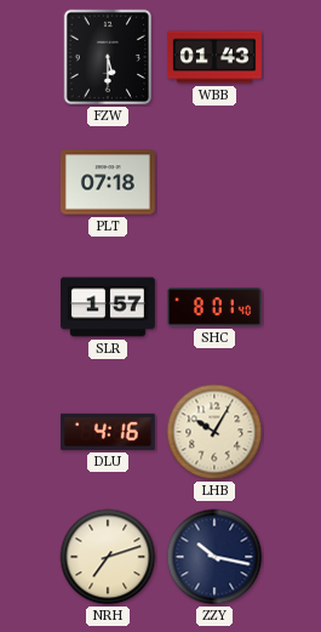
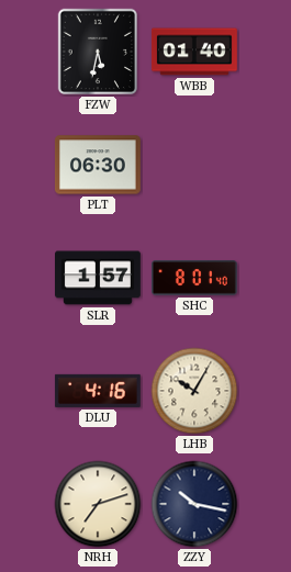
FZW: 5:30 -> 5:32
WBB: 01:43 -> 01:40
PLT: 07:18 -> 06:30
